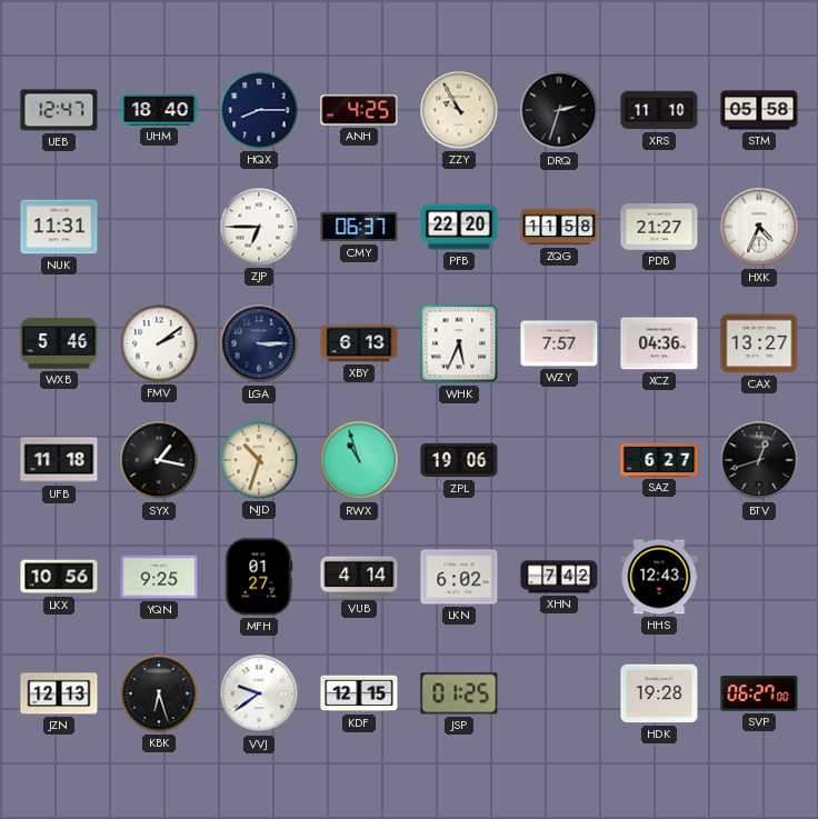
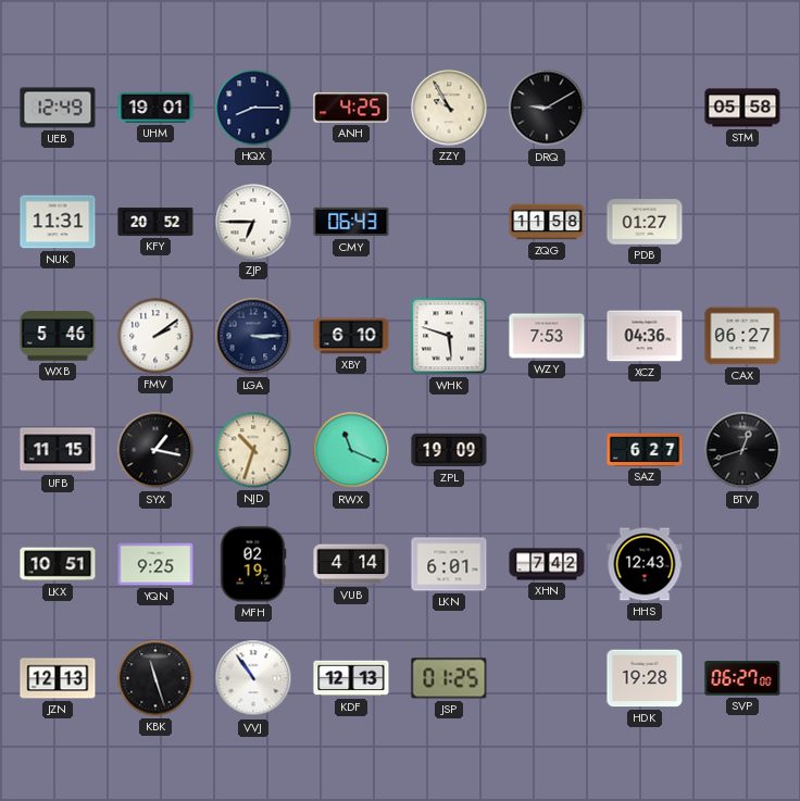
UEB: 12:47 -> 12:49
UHM: 18:40 -> 19:01
DRQ: 2:33 -> 9:10
XRS: 11:10 -> none
KFY: none -> 20:52
CMY: 06:37 -> 06:43
PFB: 22:20 -> none
PDB: 21:27 -> 01:27
HXK: 4:34 -> none
XBY: 6:13 -> 6:10
WHK: 5:34 -> 5:48
WZY: 7:57 -> 7:53
CAX: 13:27 -> 06:27
UFB: 11:18 -> 11:15
RWX: 10:57 -> 11:19
ZPL: 19:06 -> 19:09
LKX: 10:56 -> 10:51
MFH: 01:27 -> 02:19
LKN: 6:02 -> 6:01
KBK: 6:27 -> 11:27
VVJ: 9:39 -> 10:54
KDF: 12:15 -> 12:13
